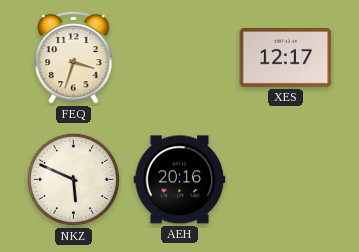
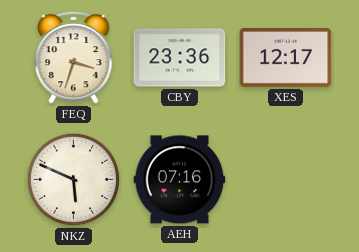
CBY: none -> 23:36
AEH: 20:16 -> 07:16
